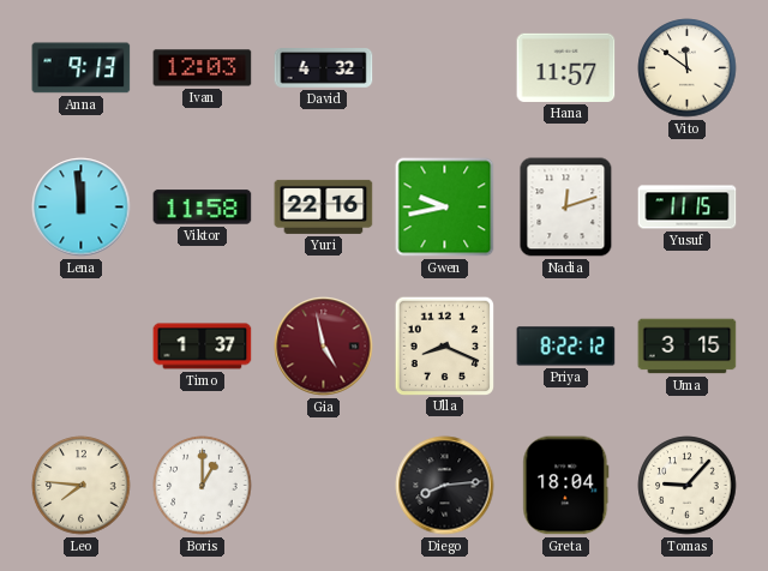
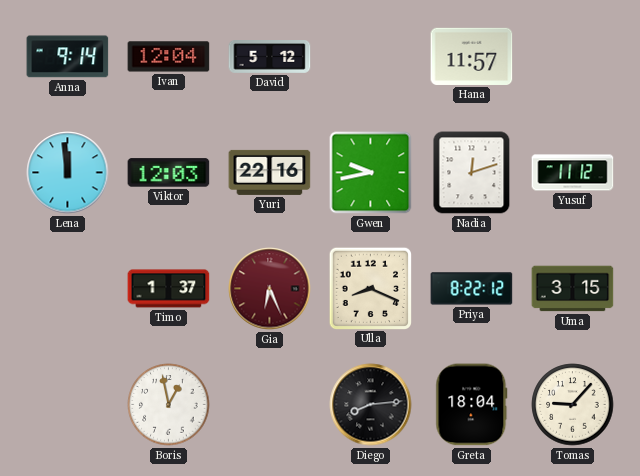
Anna: 9:13 -> 9:14
Ivan: 12:03 -> 12:04
David: 4:32 -> 5:12
Vito: 11:51 -> none
Viktor: 11:58 -> 12:03
Yusuf: 11:15 -> 11:12
Gia: 4:58 -> 6:26
Leo: 7:46 -> none
Boris: 1:00 -> 12:58
